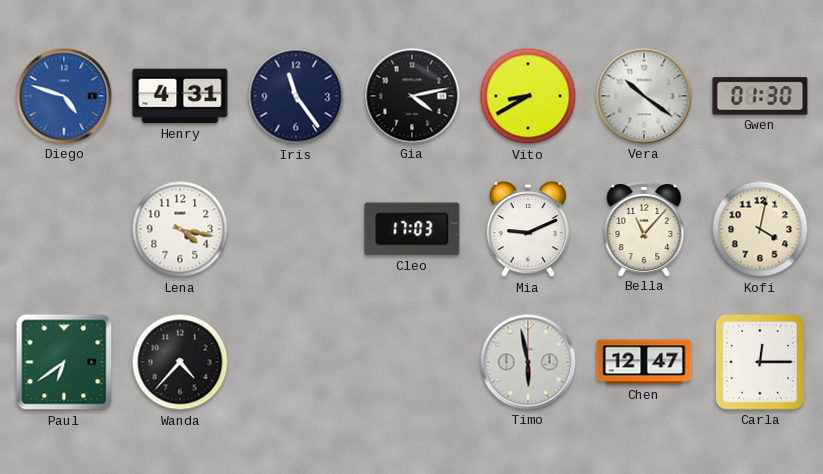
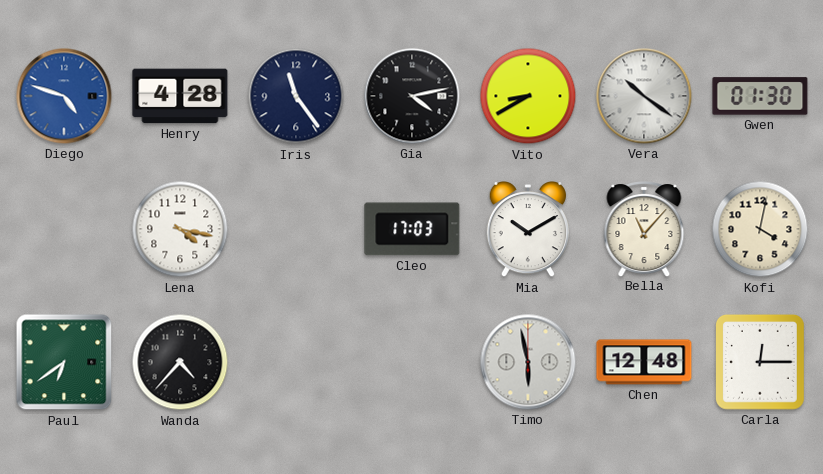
Henry: 4:31 -> 4:28
Mia: 9:11 -> 10:10
Chen: 12:47 -> 12:48
